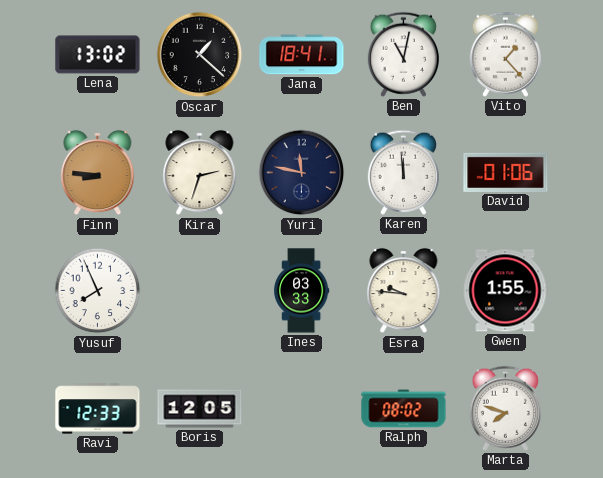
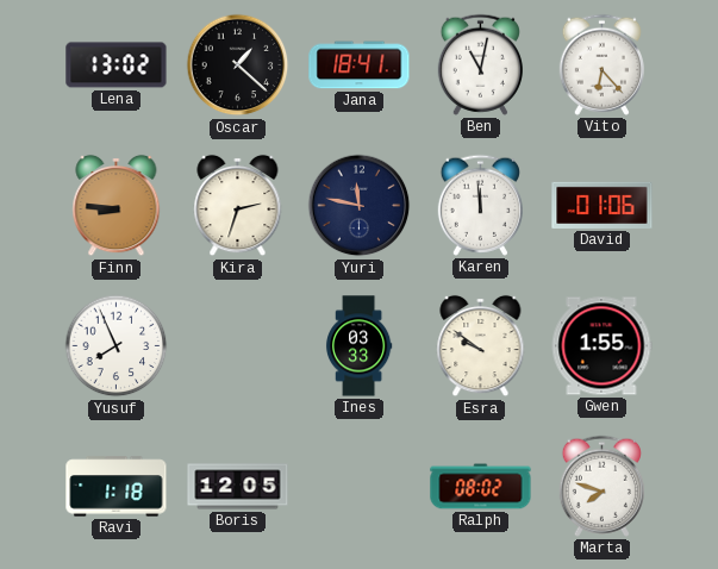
Vito: 1:23 -> 6:23
Esra: 9:46 -> 9:51
Ravi: 12:33 -> 1:18
